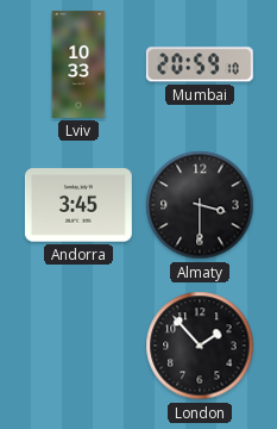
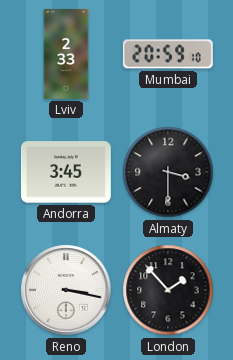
Lviv: 10:33 -> 2:33
Reno: none -> 3:17
